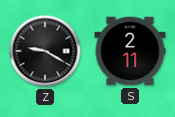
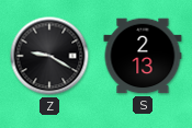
S: 2:11 -> 2:13
